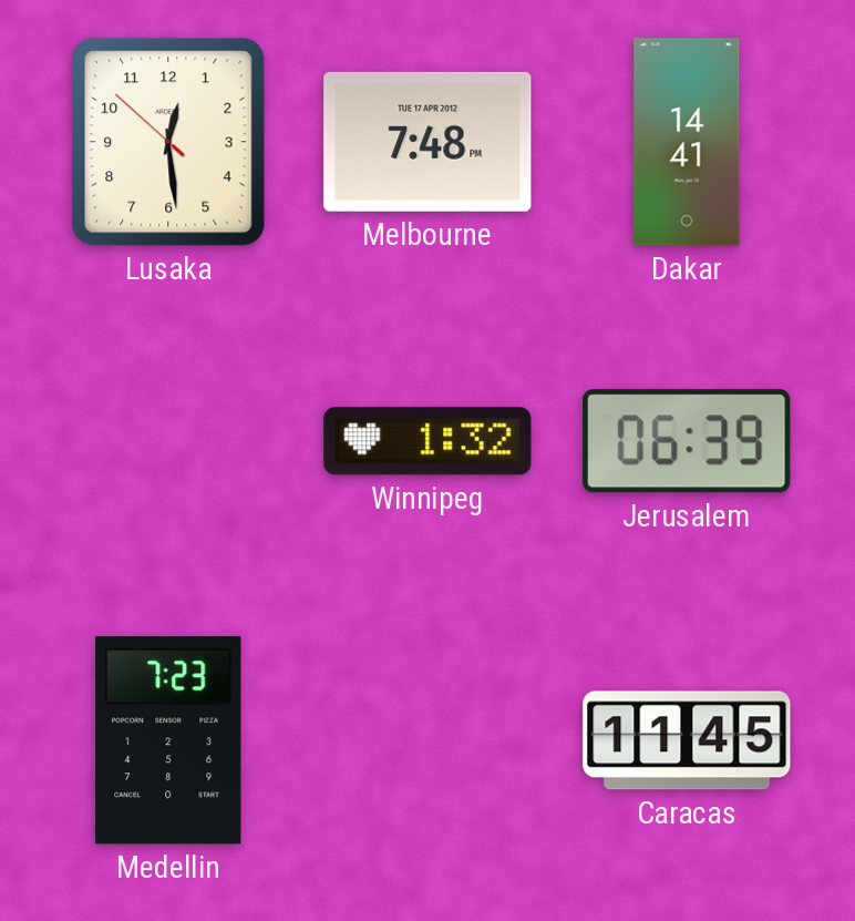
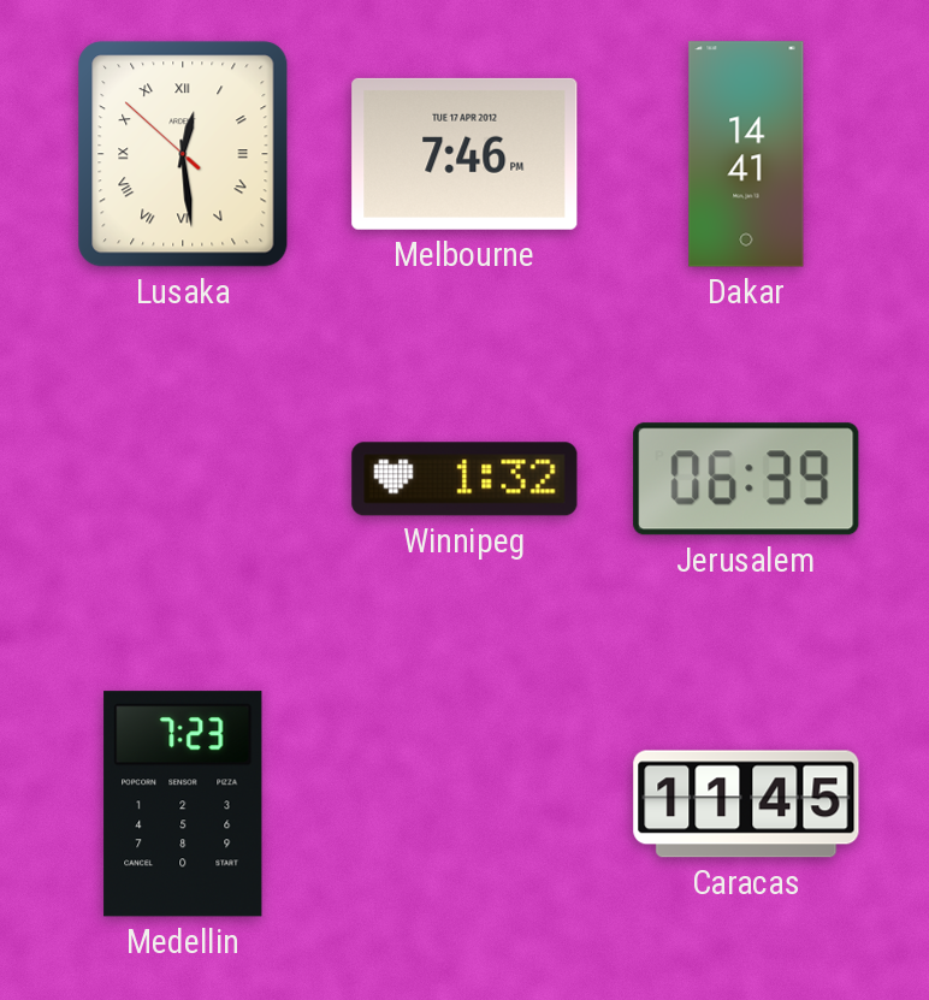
Lusaka numerals: Arabic -> Roman
Melbourne: 7:48 -> 7:46
